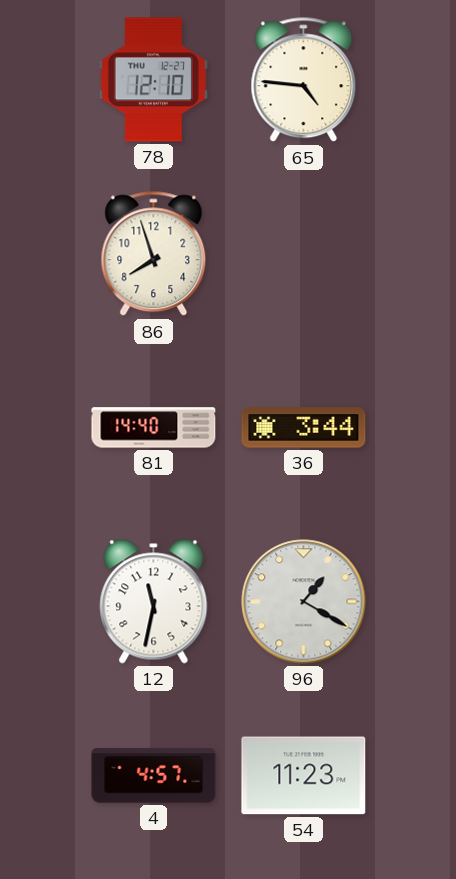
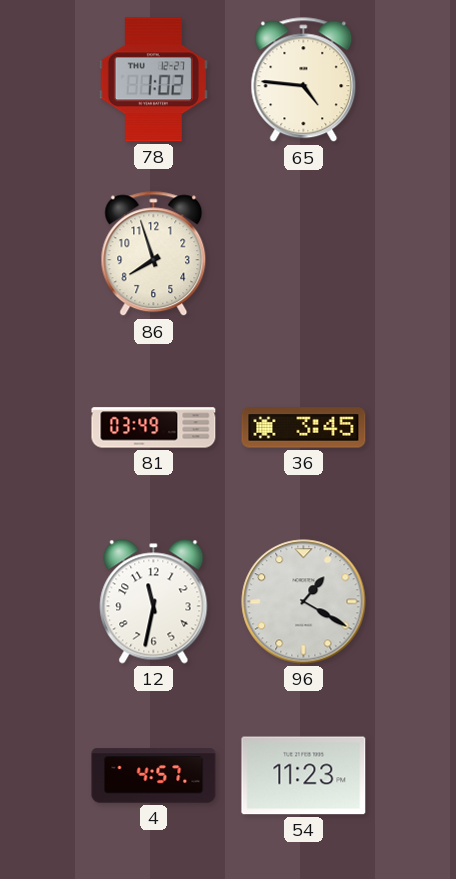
78: 12:10 -> 1:02
81: 14:40 -> 03:49
36: 3:44 -> 3:45
